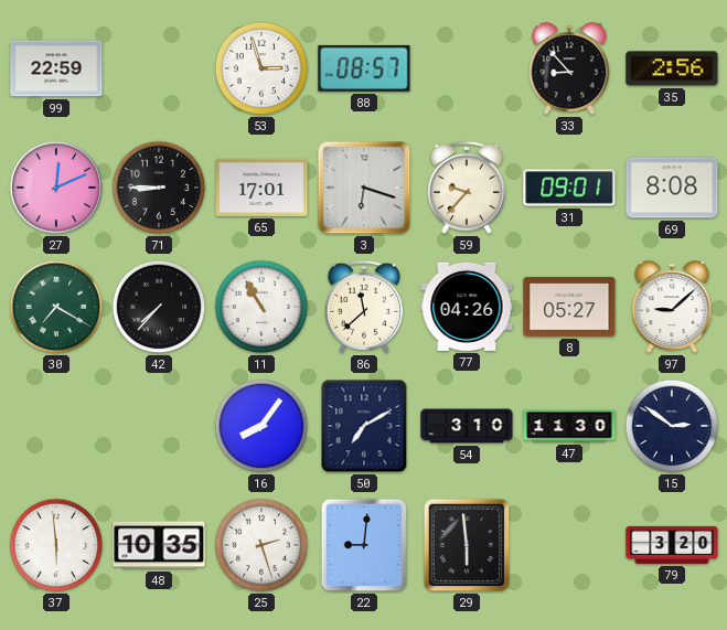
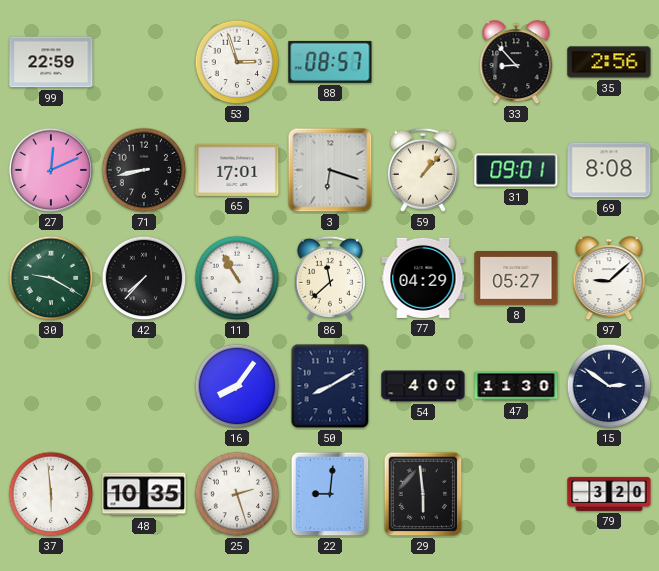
71: 8:45 -> 8:43
59: 9:37 -> 1:07
30: 7:20 -> 9:20
77: 04:26 -> 04:29
50: 7:10 -> 8:10
54: 3:10 -> 4:00
